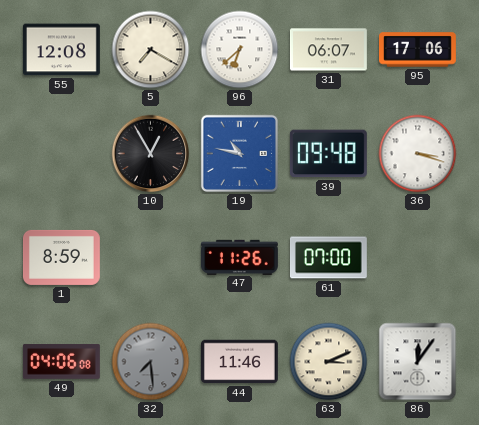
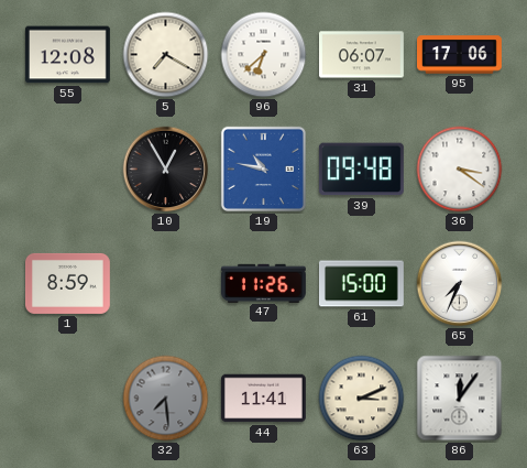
36: 3:18 -> 3:21
61: 07:00 -> 15:00
65: none -> 7:34
49: 04:06 -> none
44: 11:46 -> 11:41
